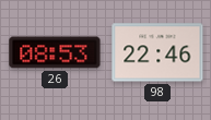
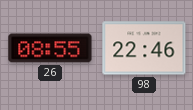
26: 08:53 -> 08:55
